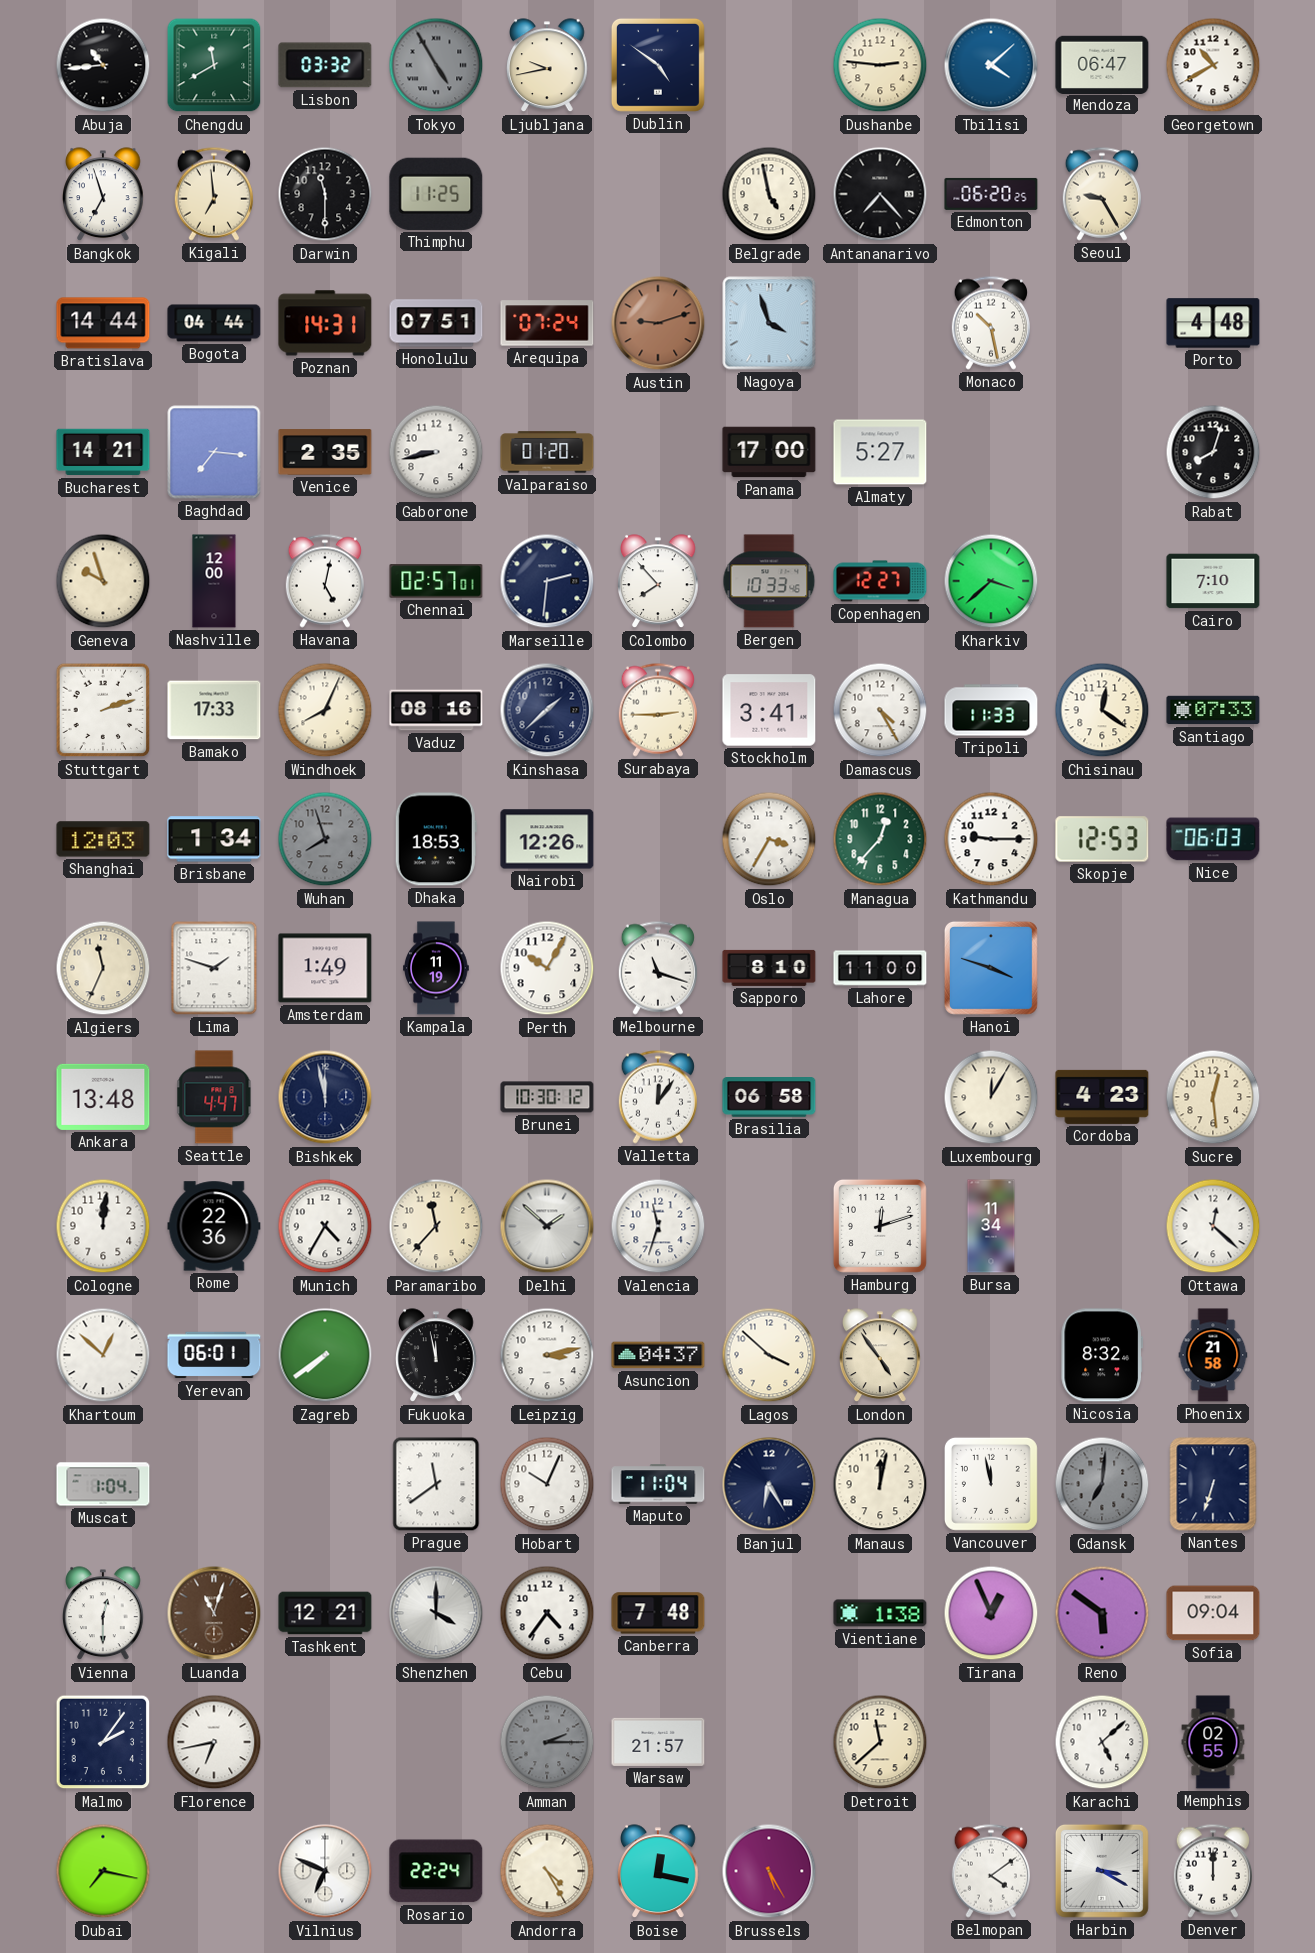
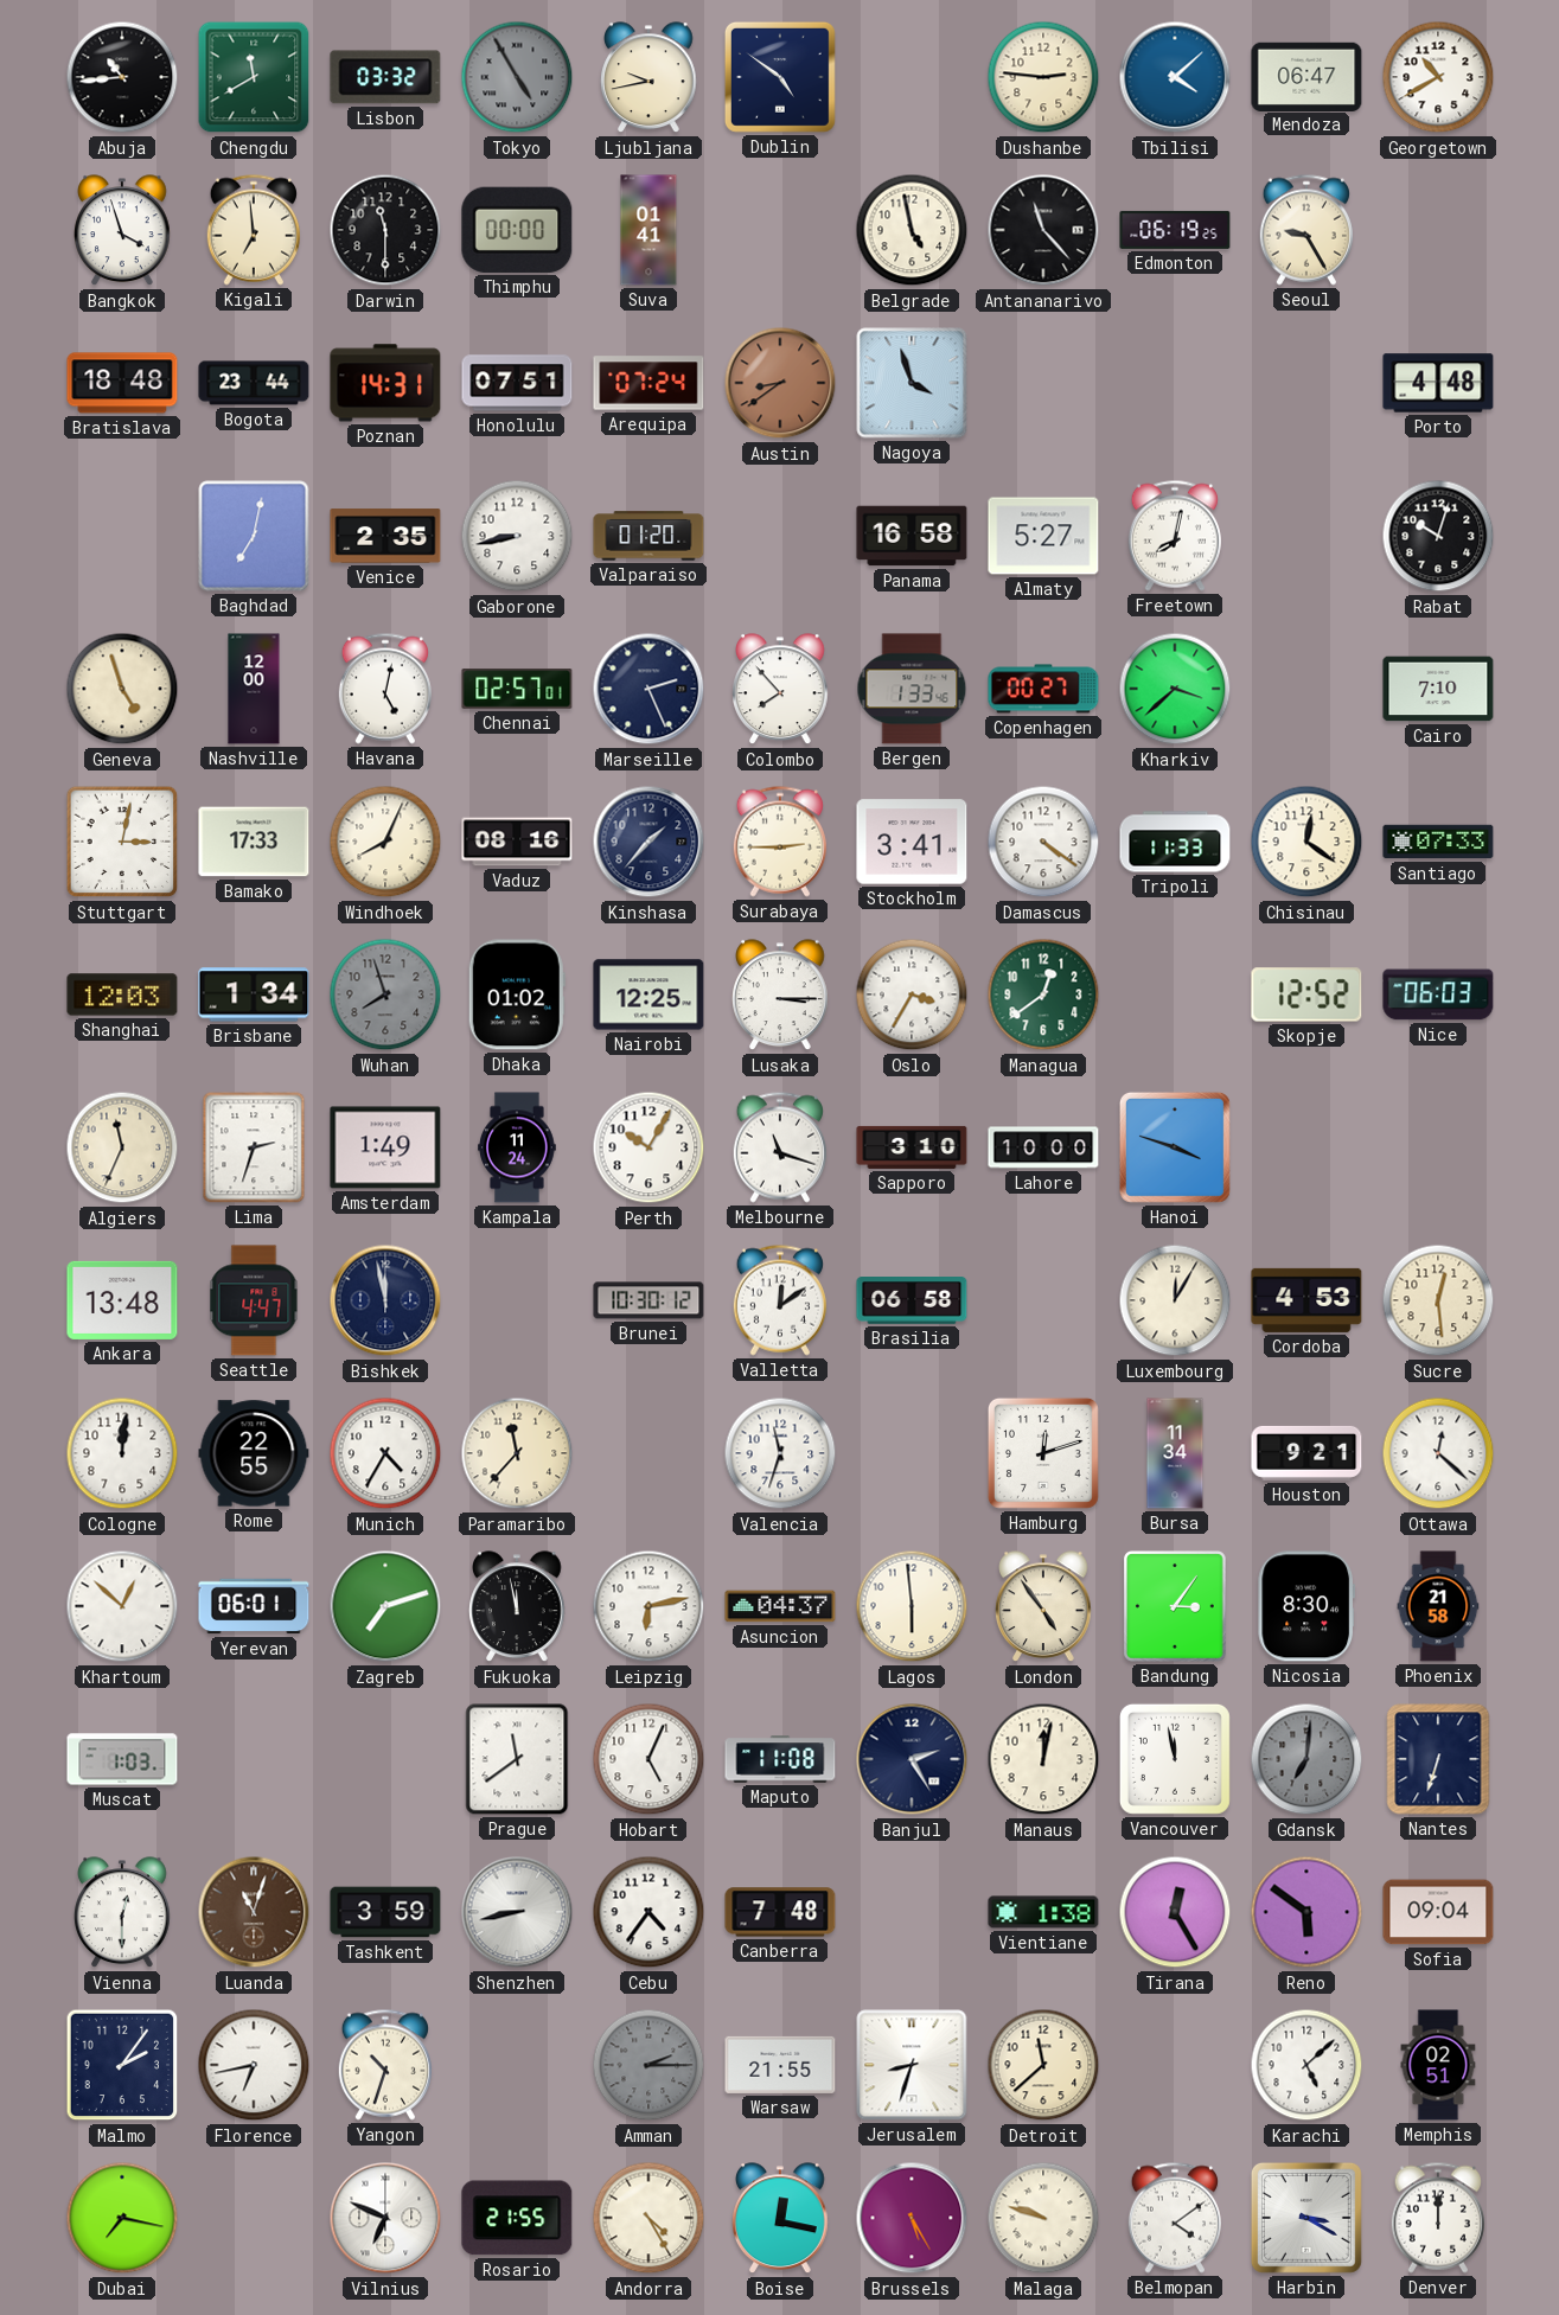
Bangkok: 6:57 -> 3:57
Thimphu: 11:25 -> 00:00
Suva: none -> 01:41
Antananarivo: 7:23 -> 11:23
Edmonton: 06:20 -> 06:19
Bratislava: 14:44 -> 18:48
Bogota: 04:44 -> 23:44
Austin: 9:12 -> 8:39
Monaco: 10:28 -> none
Bucharest: 14:21 -> none
Baghdad: 7:16 -> 7:02
Panama: 17:00 -> 16:58
Freetown: none -> 8:02
Rabat: 8:03 -> 10:03
Geneva: 9:57 -> 4:57
Marseille: 2:31 -> 2:26
Bergen: 10:33 -> 1:33
Copenhagen: 12:27 -> 00:27
Stuttgart: 2:12 -> 3:02
Kinshasa: 1:38 -> 1:37
Damascus: 4:25 -> 4:21
Dhaka: 18:53 -> 01:02
Nairobi: 12:26 -> 12:25
Lusaka: none -> 3:15
Managua: 12:37 -> 12:39
Kathmandu: 9:15 -> none
Skopje: 12:53 -> 12:52
Lima: 1:48 -> 2:33
Kampala: 11:19 -> 11:24
Sapporo: 8:10 -> 3:10
Lahore: 11:00 -> 10:00
Valletta: 12:06 -> 12:09
Cordoba: 4:23 -> 4:53
Rome: 22:36 -> 22:55
Delhi: 1:52 -> none
Houston: none -> 9:21
Zagreb: 7:39 -> 7:12
Leipzig: 3:13 -> 6:13
Lagos: 3:52 -> 5:59
Bandung: none -> 3:06
Nicosia: 8:32 -> 8:30
Muscat: 1:04 -> 1:03
Hobart: 10:04 -> 5:04
Maputo: 11:04 -> 11:08
Banjul: 6:25 -> 2:25
Tashkent: 12:21 -> 3:59
Shenzhen: 4:00 -> 8:43
Tirana: 12:56 -> 12:25
Yangon: none -> 10:33
Warsaw: 21:57 -> 21:55
Jerusalem: none -> 8:33
Memphis: 02:55 -> 02:51
Rosario: 22:24 -> 21:55
Malaga: none -> 9:48
